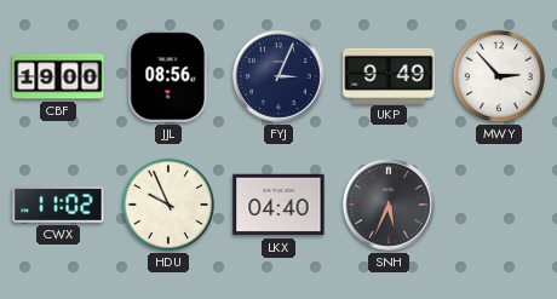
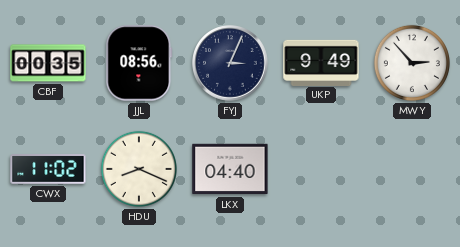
CBF: 19:00 -> 00:35
HDU: 9:56 -> 8:19
SNH: 5:34 -> none
